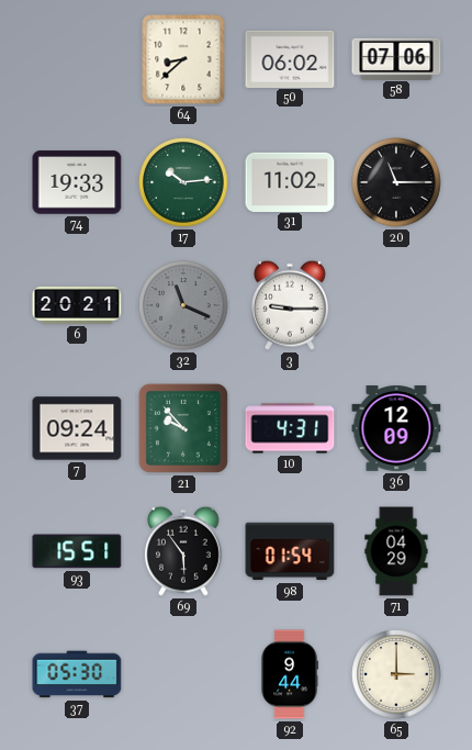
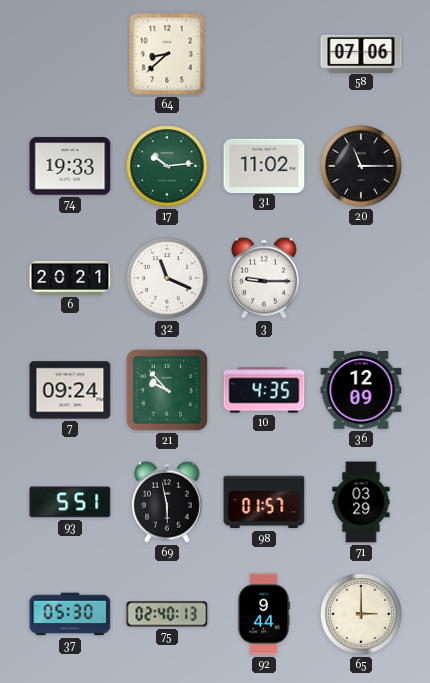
50: 06:02 -> none
32 dial: grey -> white
10: 4:31 -> 4:35
93: 15:51 -> 5:51
69: 5:54 -> 5:58
98: 01:54 -> 01:57
71: 04:29 -> 03:29
75: none -> 02:40
